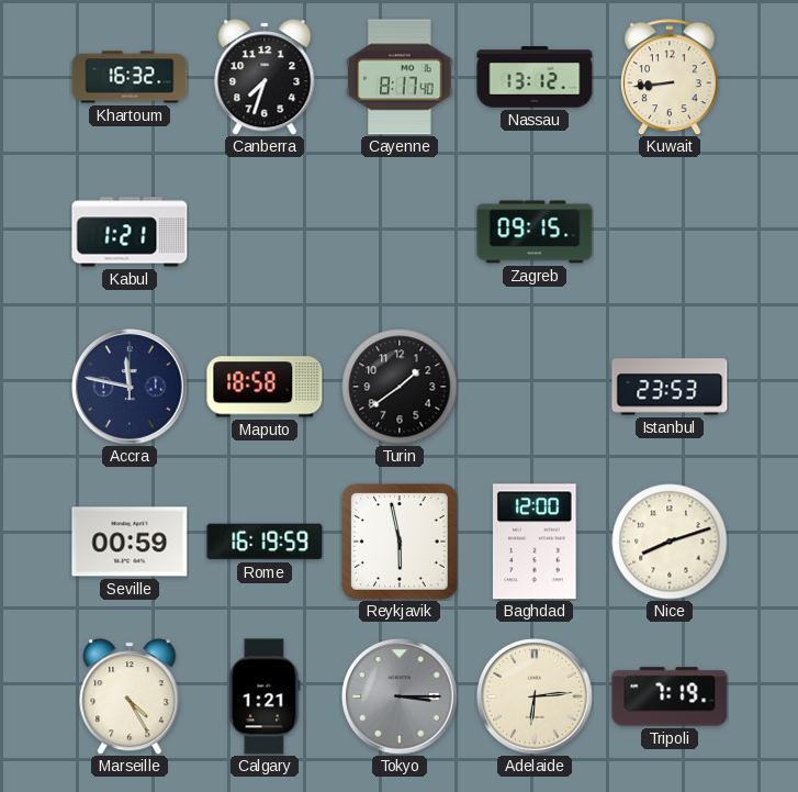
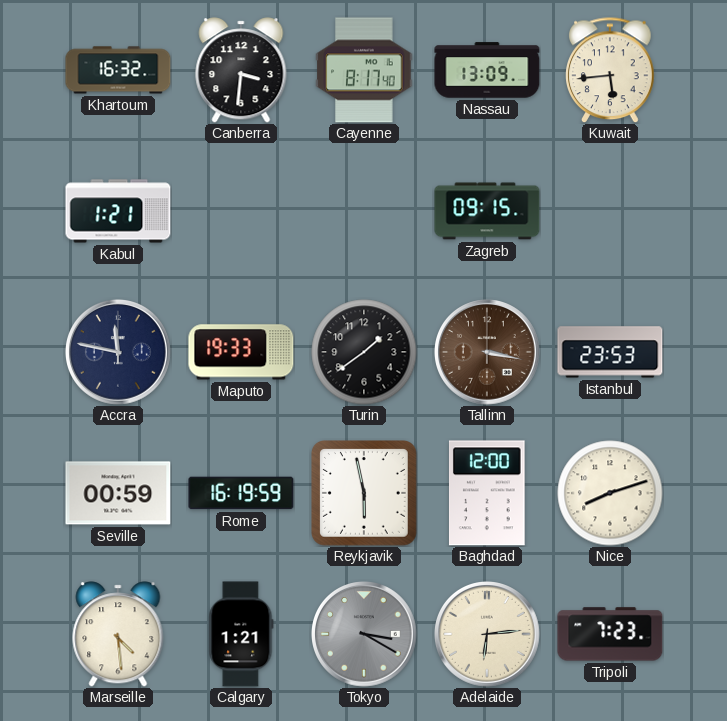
Canberra: 7:33 -> 3:31
Nassau: 13:12 -> 13:09
Kuwait: 8:44 -> 5:44
Maputo: 18:58 -> 19:33
Tallinn: none -> 3:17
Marseille: 4:25 -> 4:29
Tokyo: 3:15 -> 3:20
Tripoli: 7:19 -> 7:23
